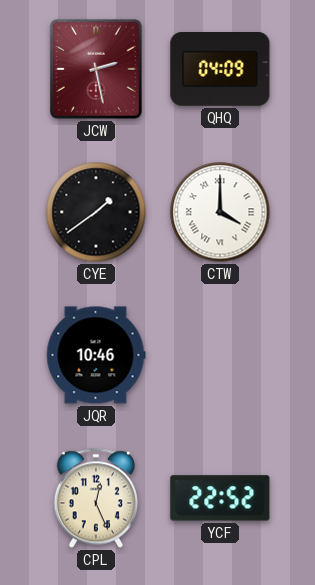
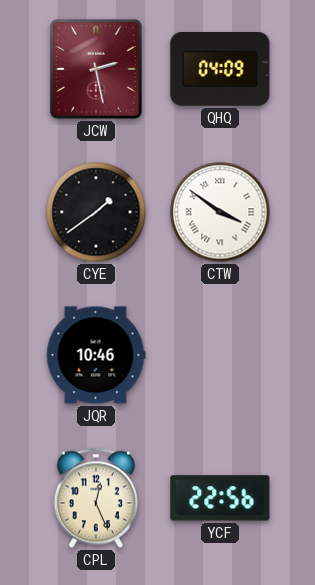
CTW: 4:00 -> 3:51
YCF: 22:52 -> 22:56
